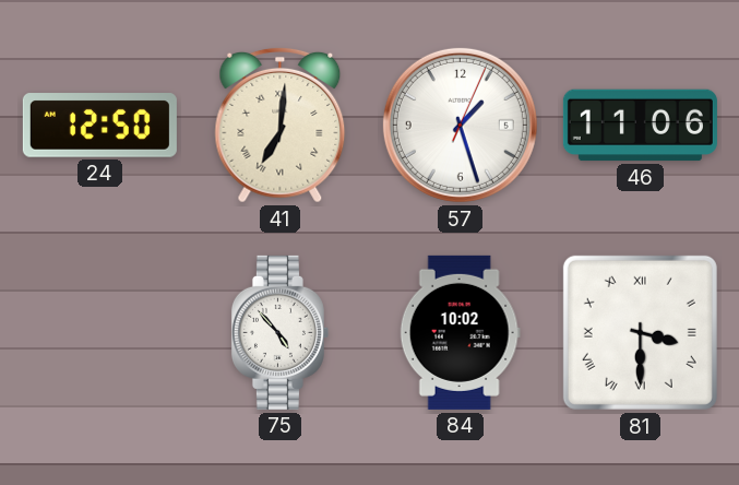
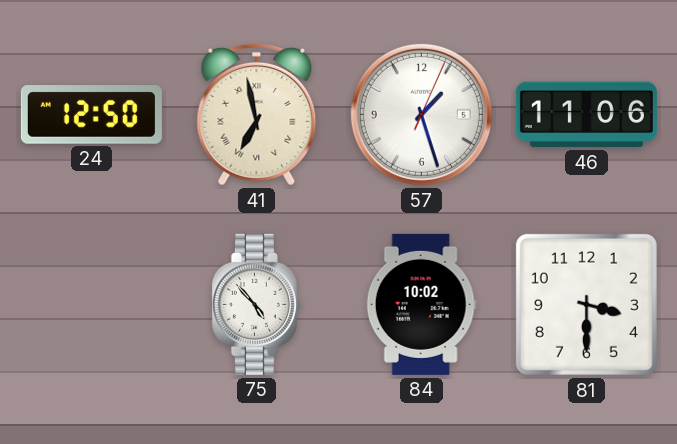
41: 7:01 -> 6:58
81 numerals: Roman -> Arabic
